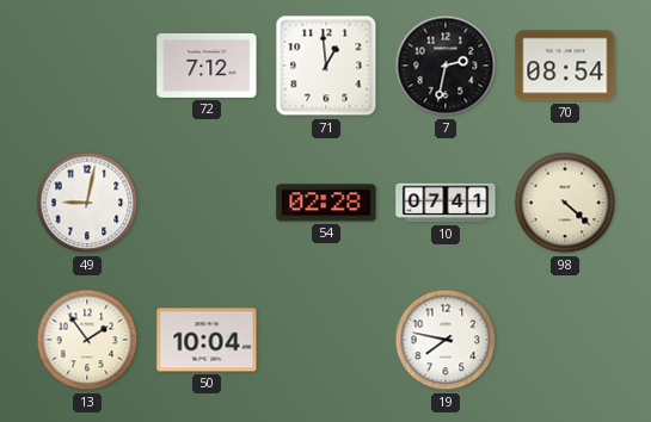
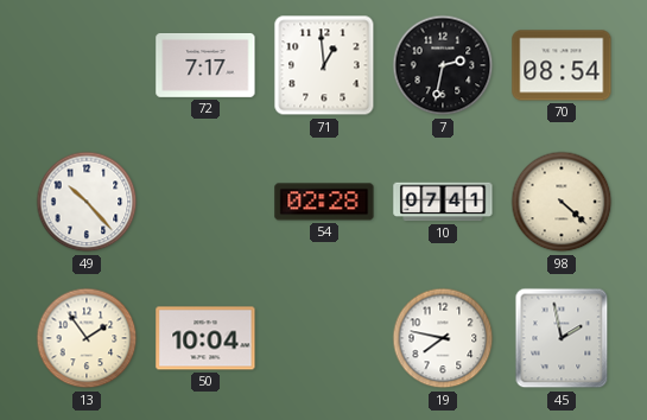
72: 7:12 -> 7:17
49: 9:02 -> 10:23
45: none -> 1:58
